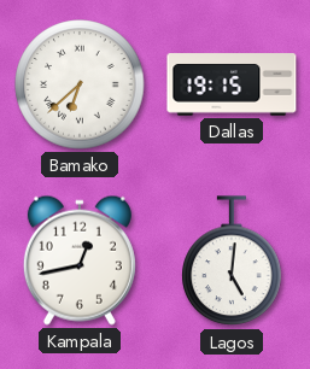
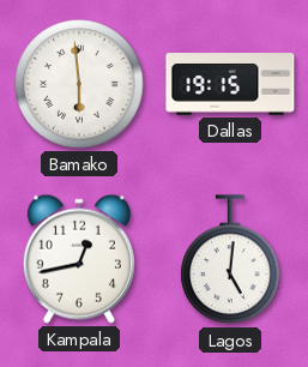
Bamako: 6:38 -> 5:59
